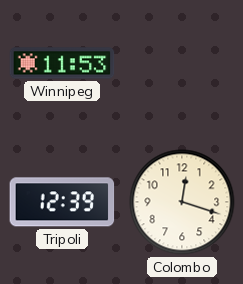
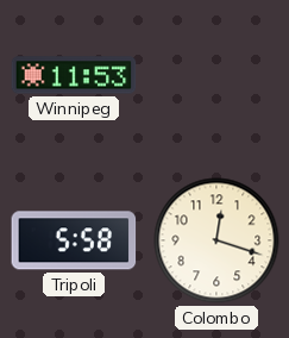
Tripoli: 12:39 -> 5:58
